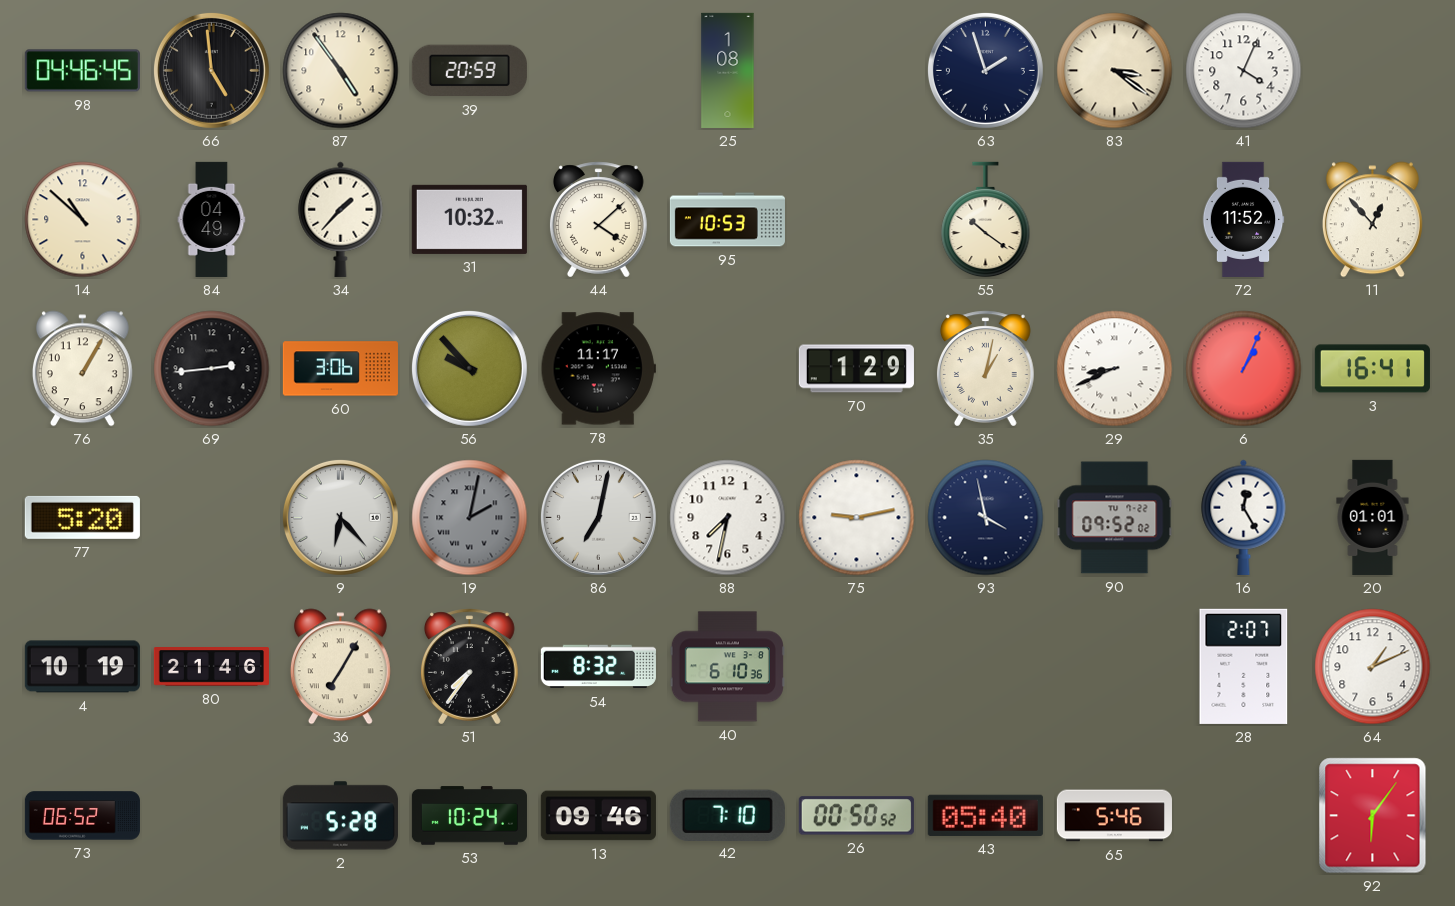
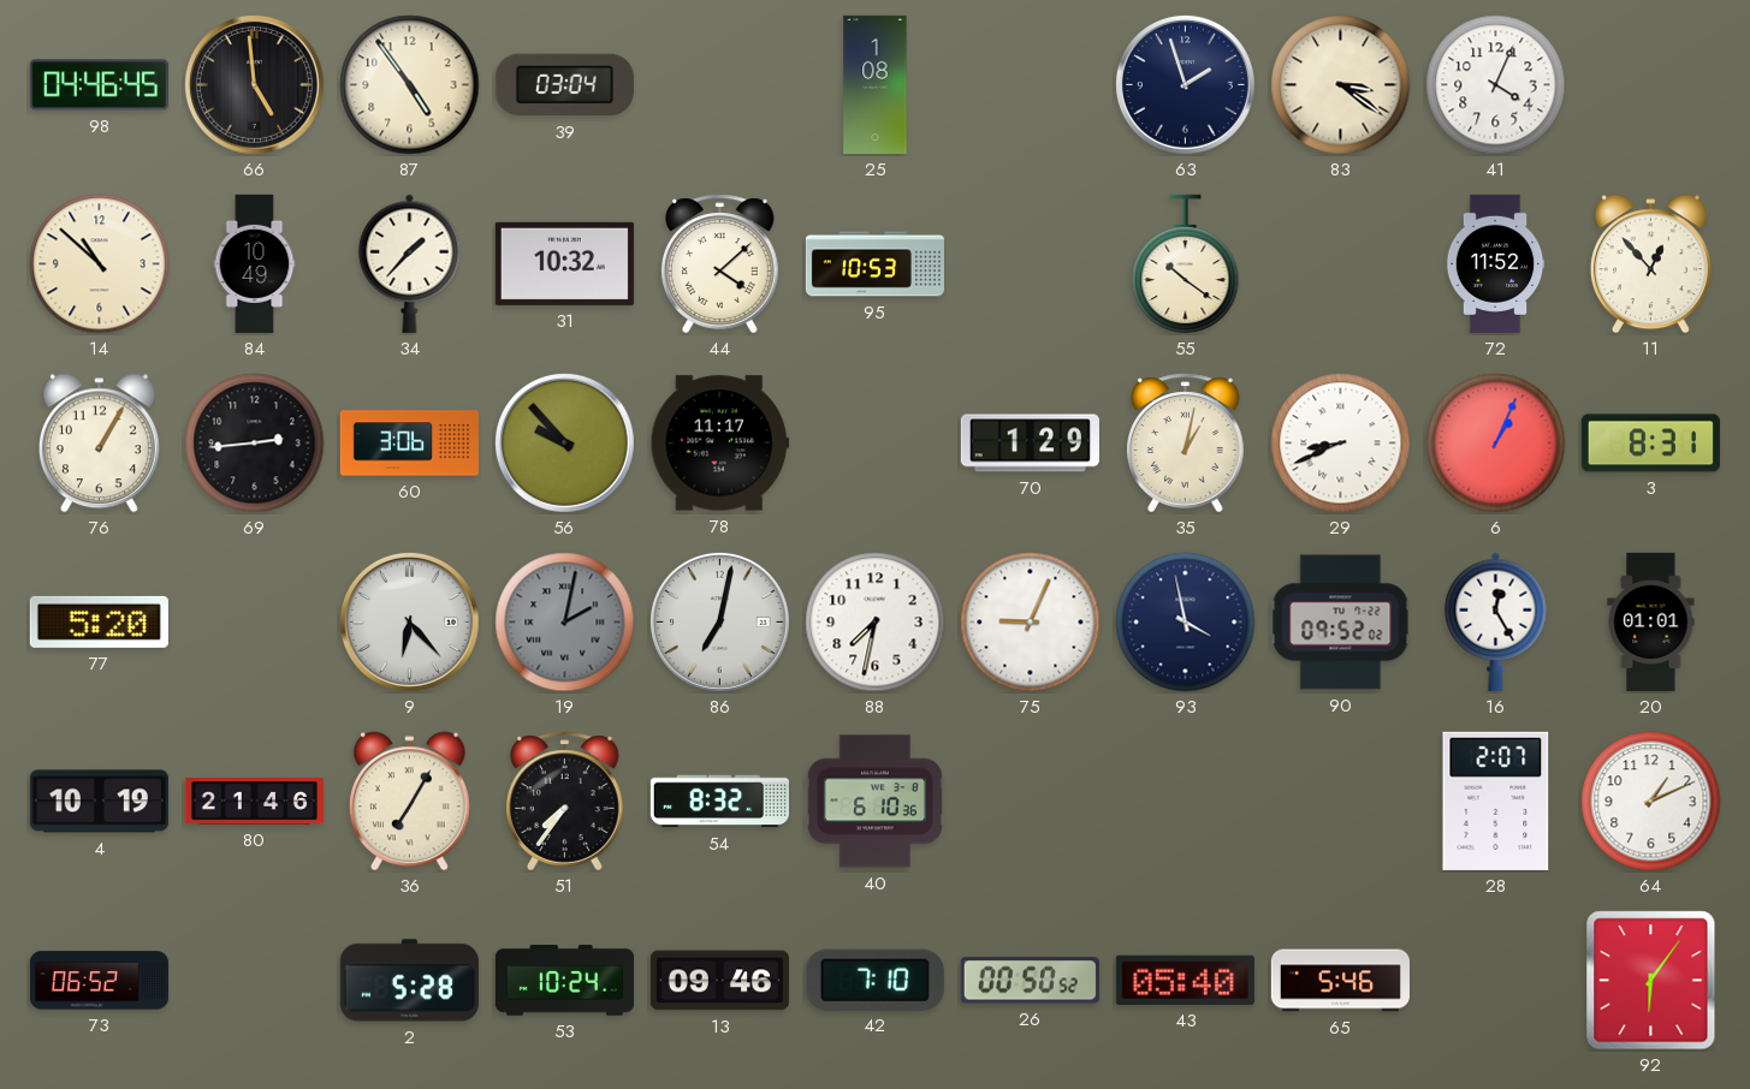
39: 20:59 -> 03:04
84: 04:49 -> 10:49
3: 16:41 -> 8:31
75: 9:13 -> 9:04
